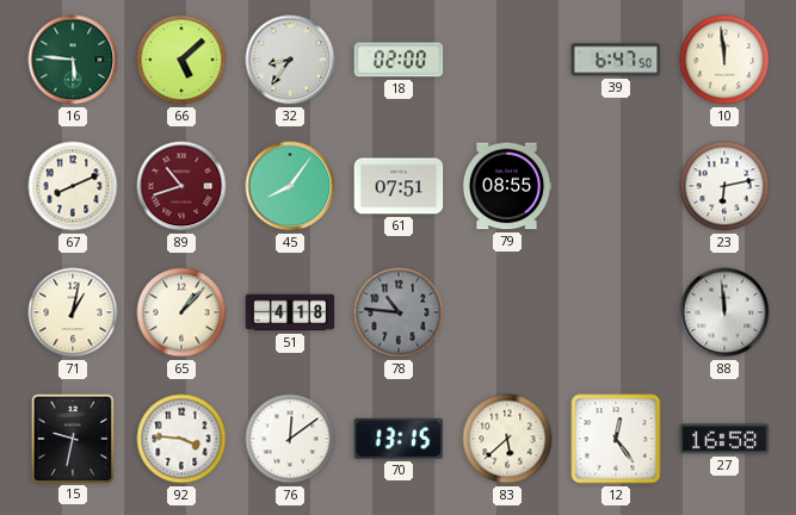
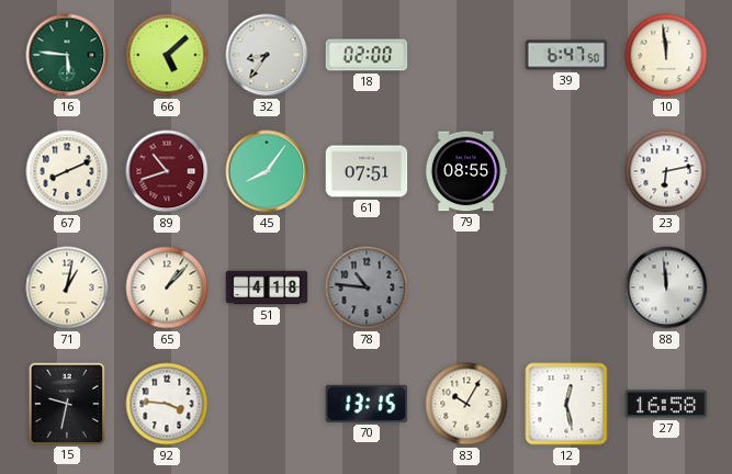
76: 12:09 -> none
83: 5:38 -> 10:05
12: 12:24 -> 12:28
